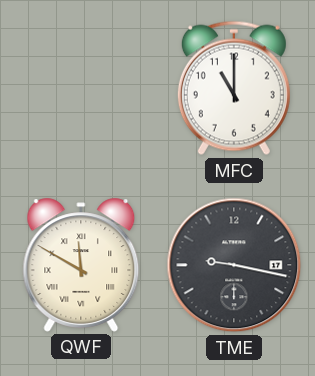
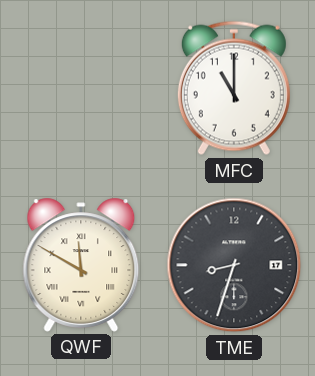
TME: 9:17 -> 8:33
